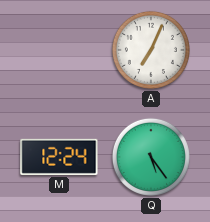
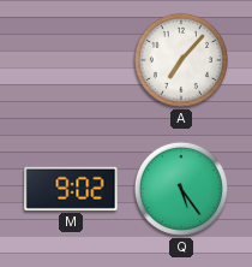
A: 7:04 -> 7:07
M: 12:24 -> 9:02
